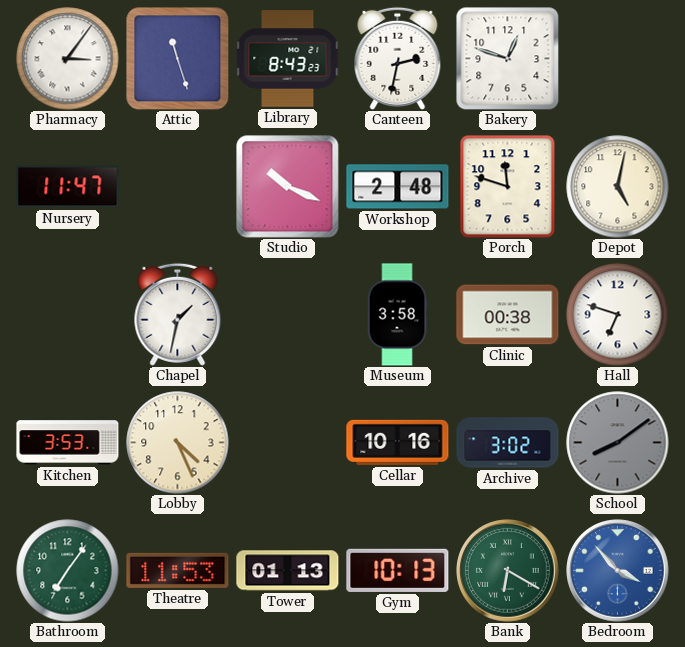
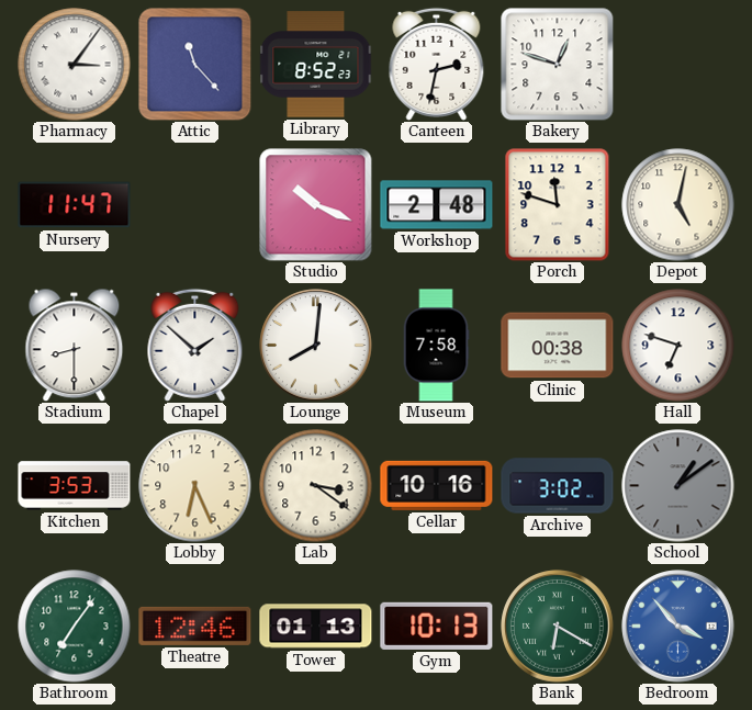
Attic: 11:27 -> 11:23
Library: 8:43 -> 8:52
Stadium: none -> 8:30
Chapel: 1:32 -> 1:52
Lounge: none -> 8:01
Museum: 3:58 -> 7:58
Lobby: 4:26 -> 6:26
Lab: none -> 3:21
School: 8:09 -> 1:09
Theatre: 11:53 -> 12:46
